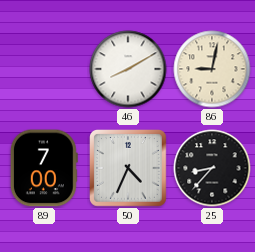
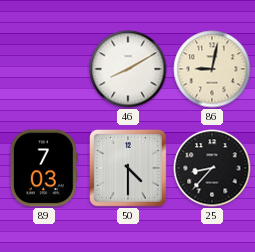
89: 7:00 -> 7:03
50: 4:34 -> 4:30
